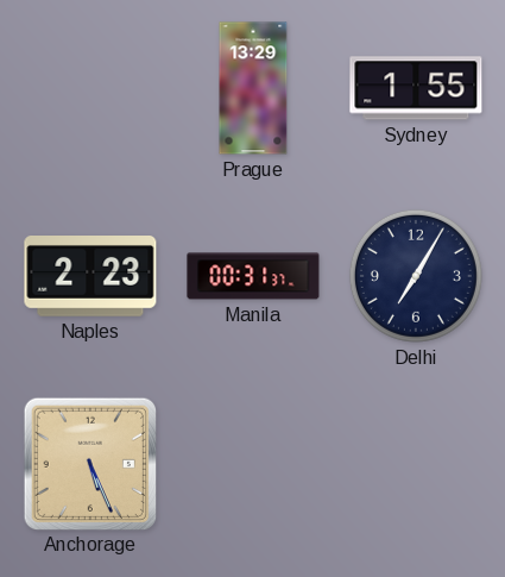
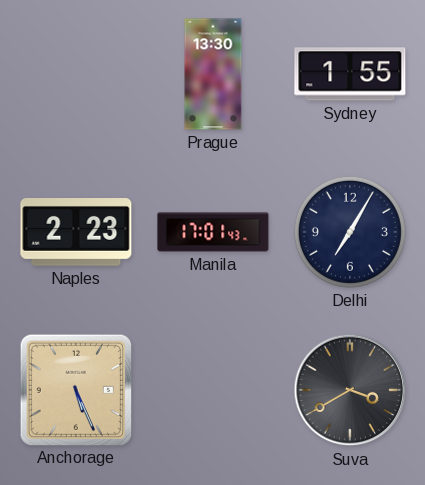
Prague: 13:29 -> 13:30
Manila: 00:31 -> 17:01
Suva: none -> 3:40
